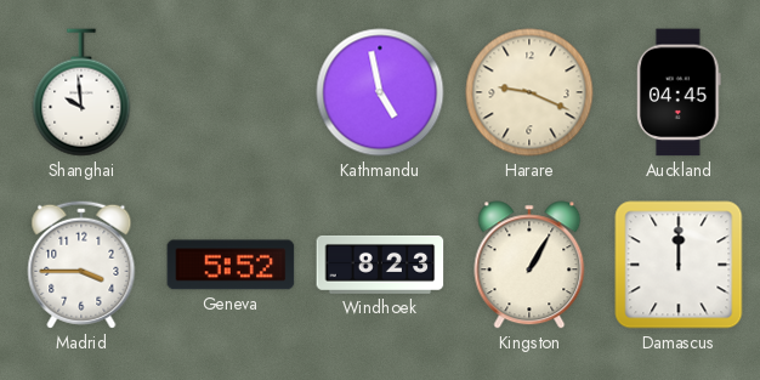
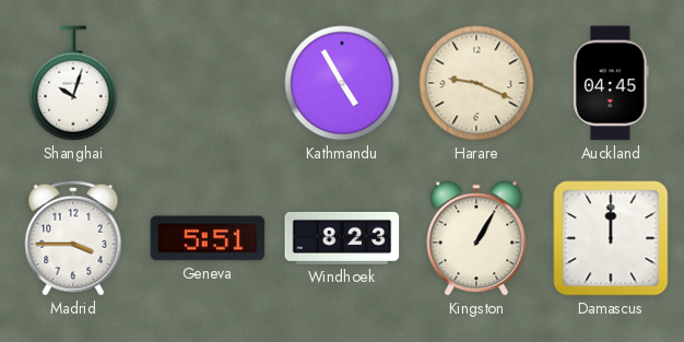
Shanghai: 9:59 -> 10:03
Kathmandu: 4:58 -> 4:55
Geneva: 5:52 -> 5:51
